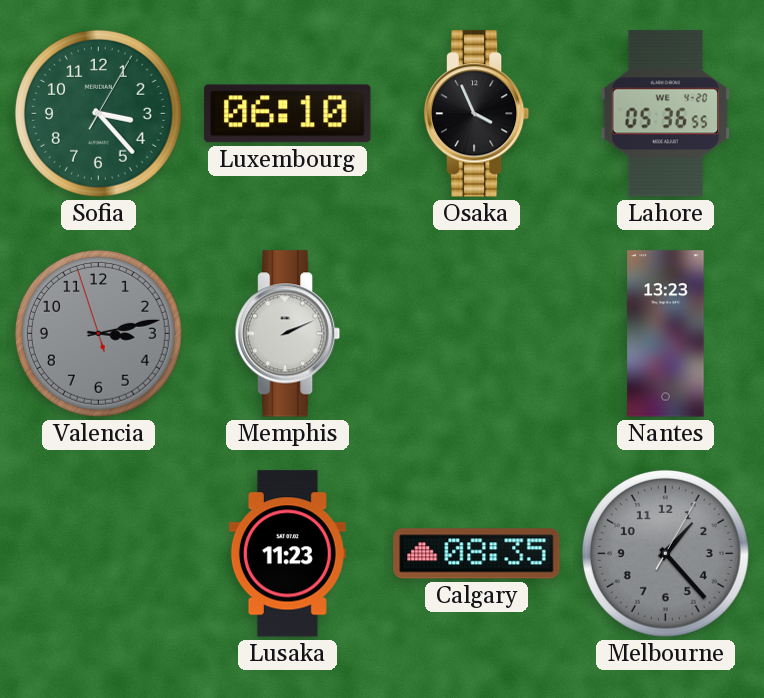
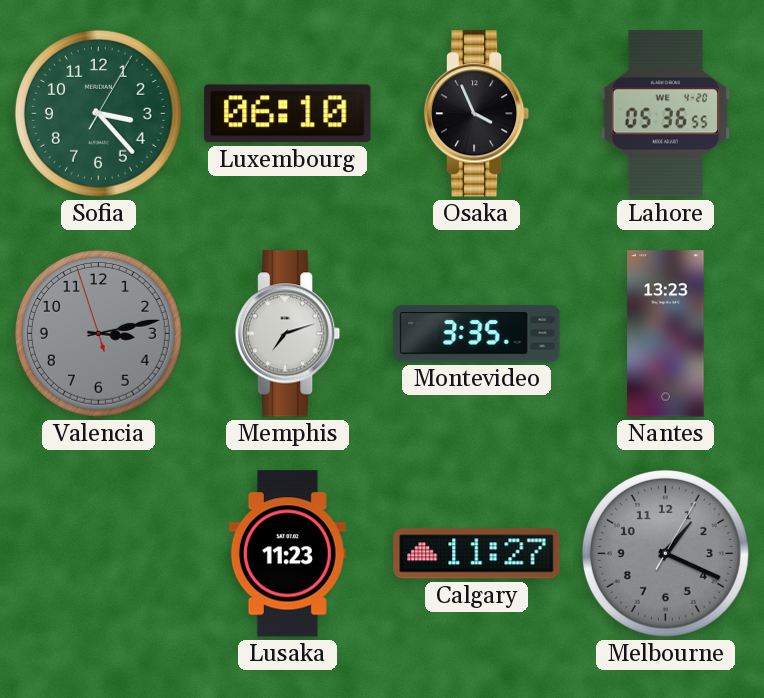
Memphis: 2:11 -> 7:12
Montevideo: none -> 3:35
Calgary: 08:35 -> 11:27
Melbourne: 1:23 -> 1:19
